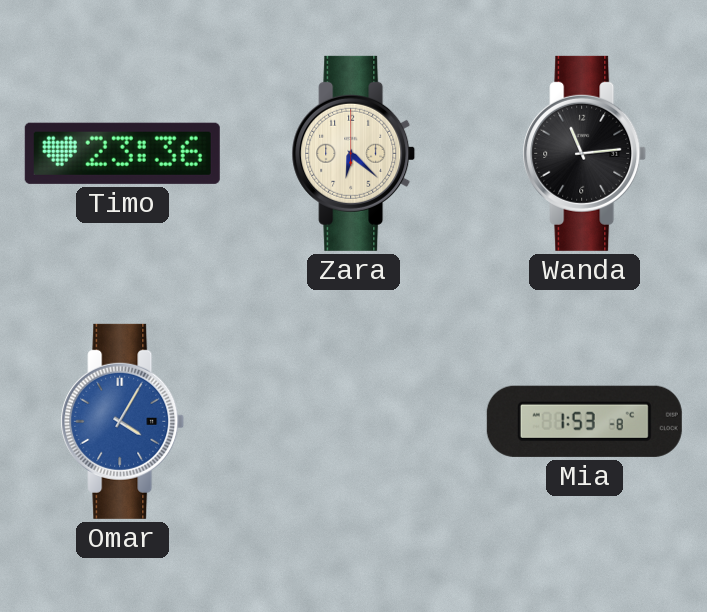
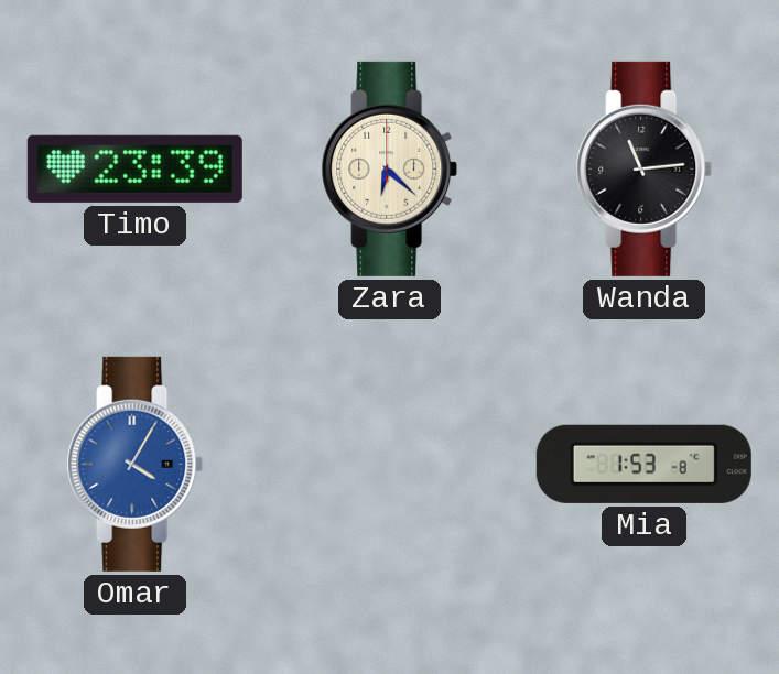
Timo: 23:36 -> 23:39
